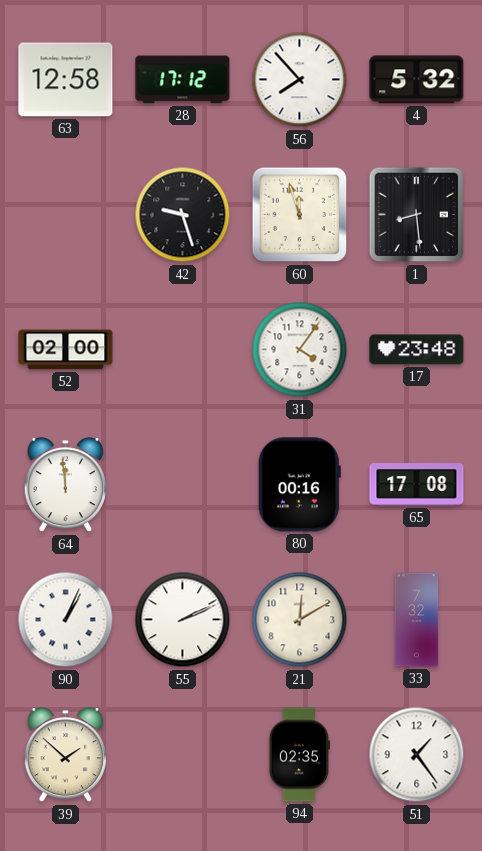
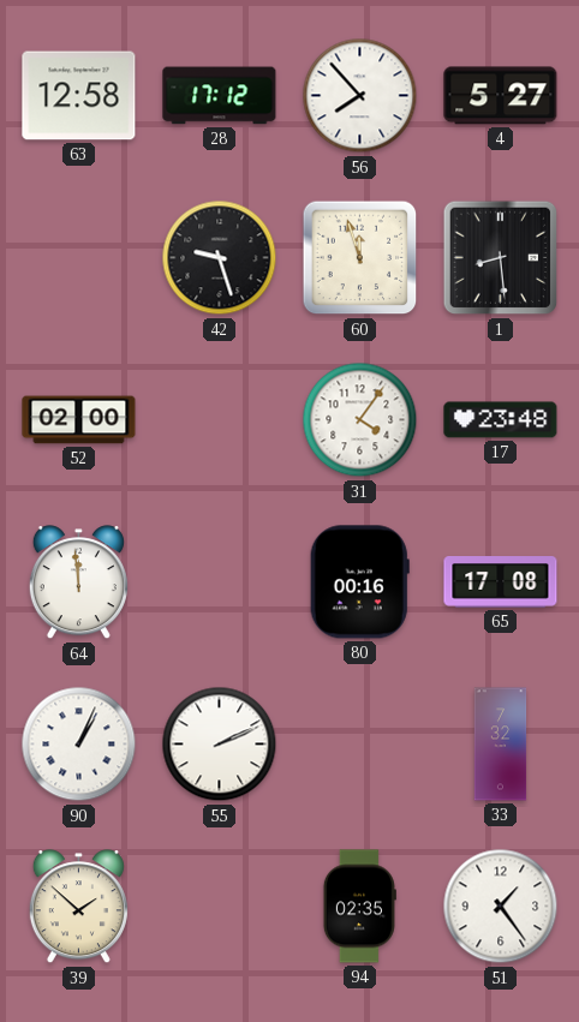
4: 5:32 -> 5:27
21: 12:10 -> none
